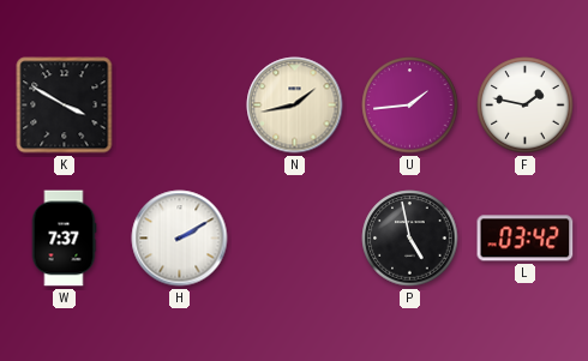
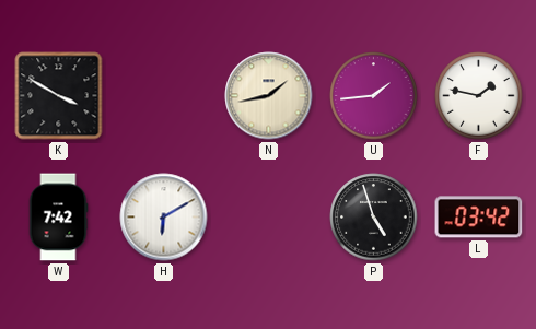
W: 7:37 -> 7:42
H: 2:10 -> 6:10
P: 4:58 -> 4:57
